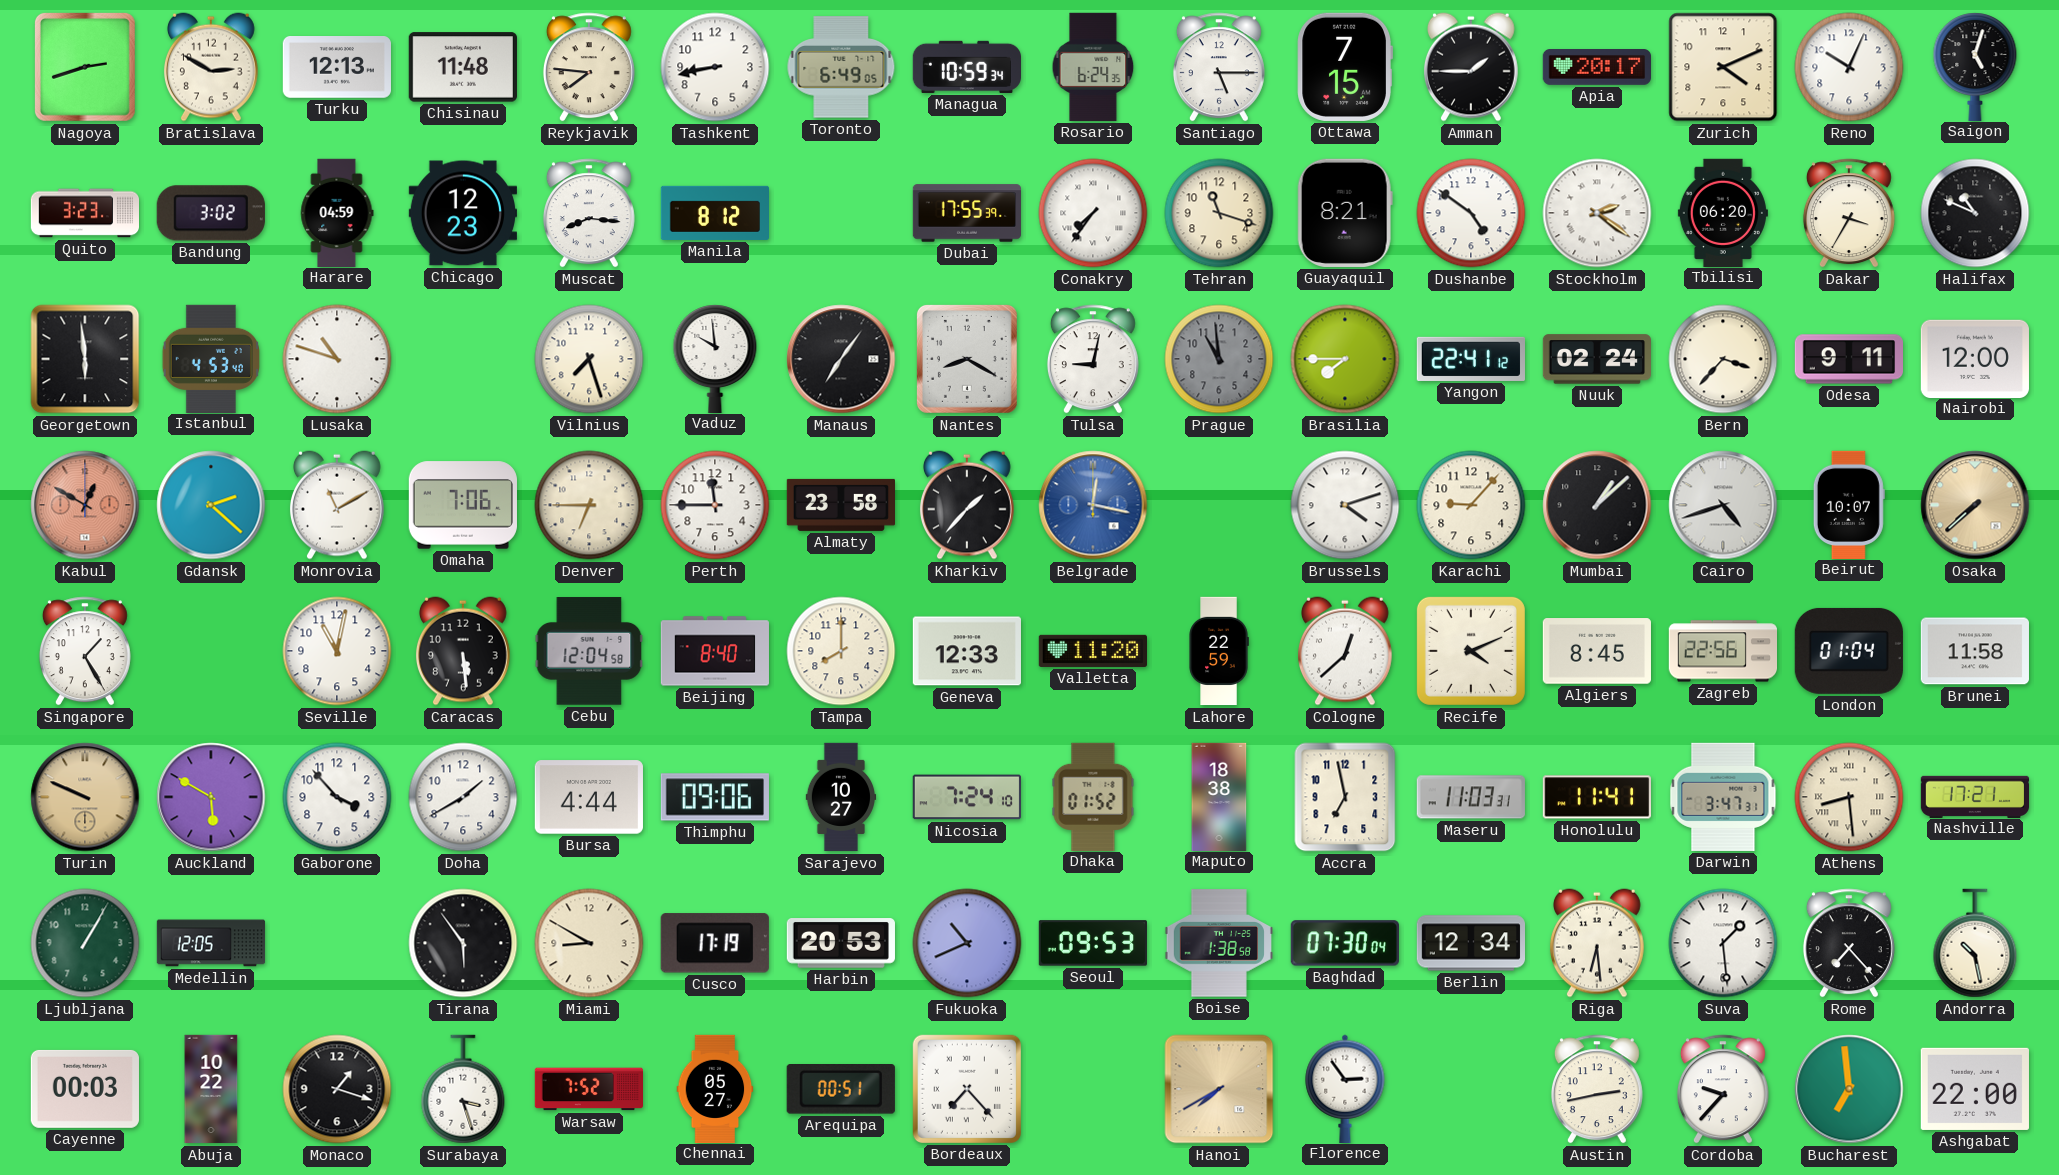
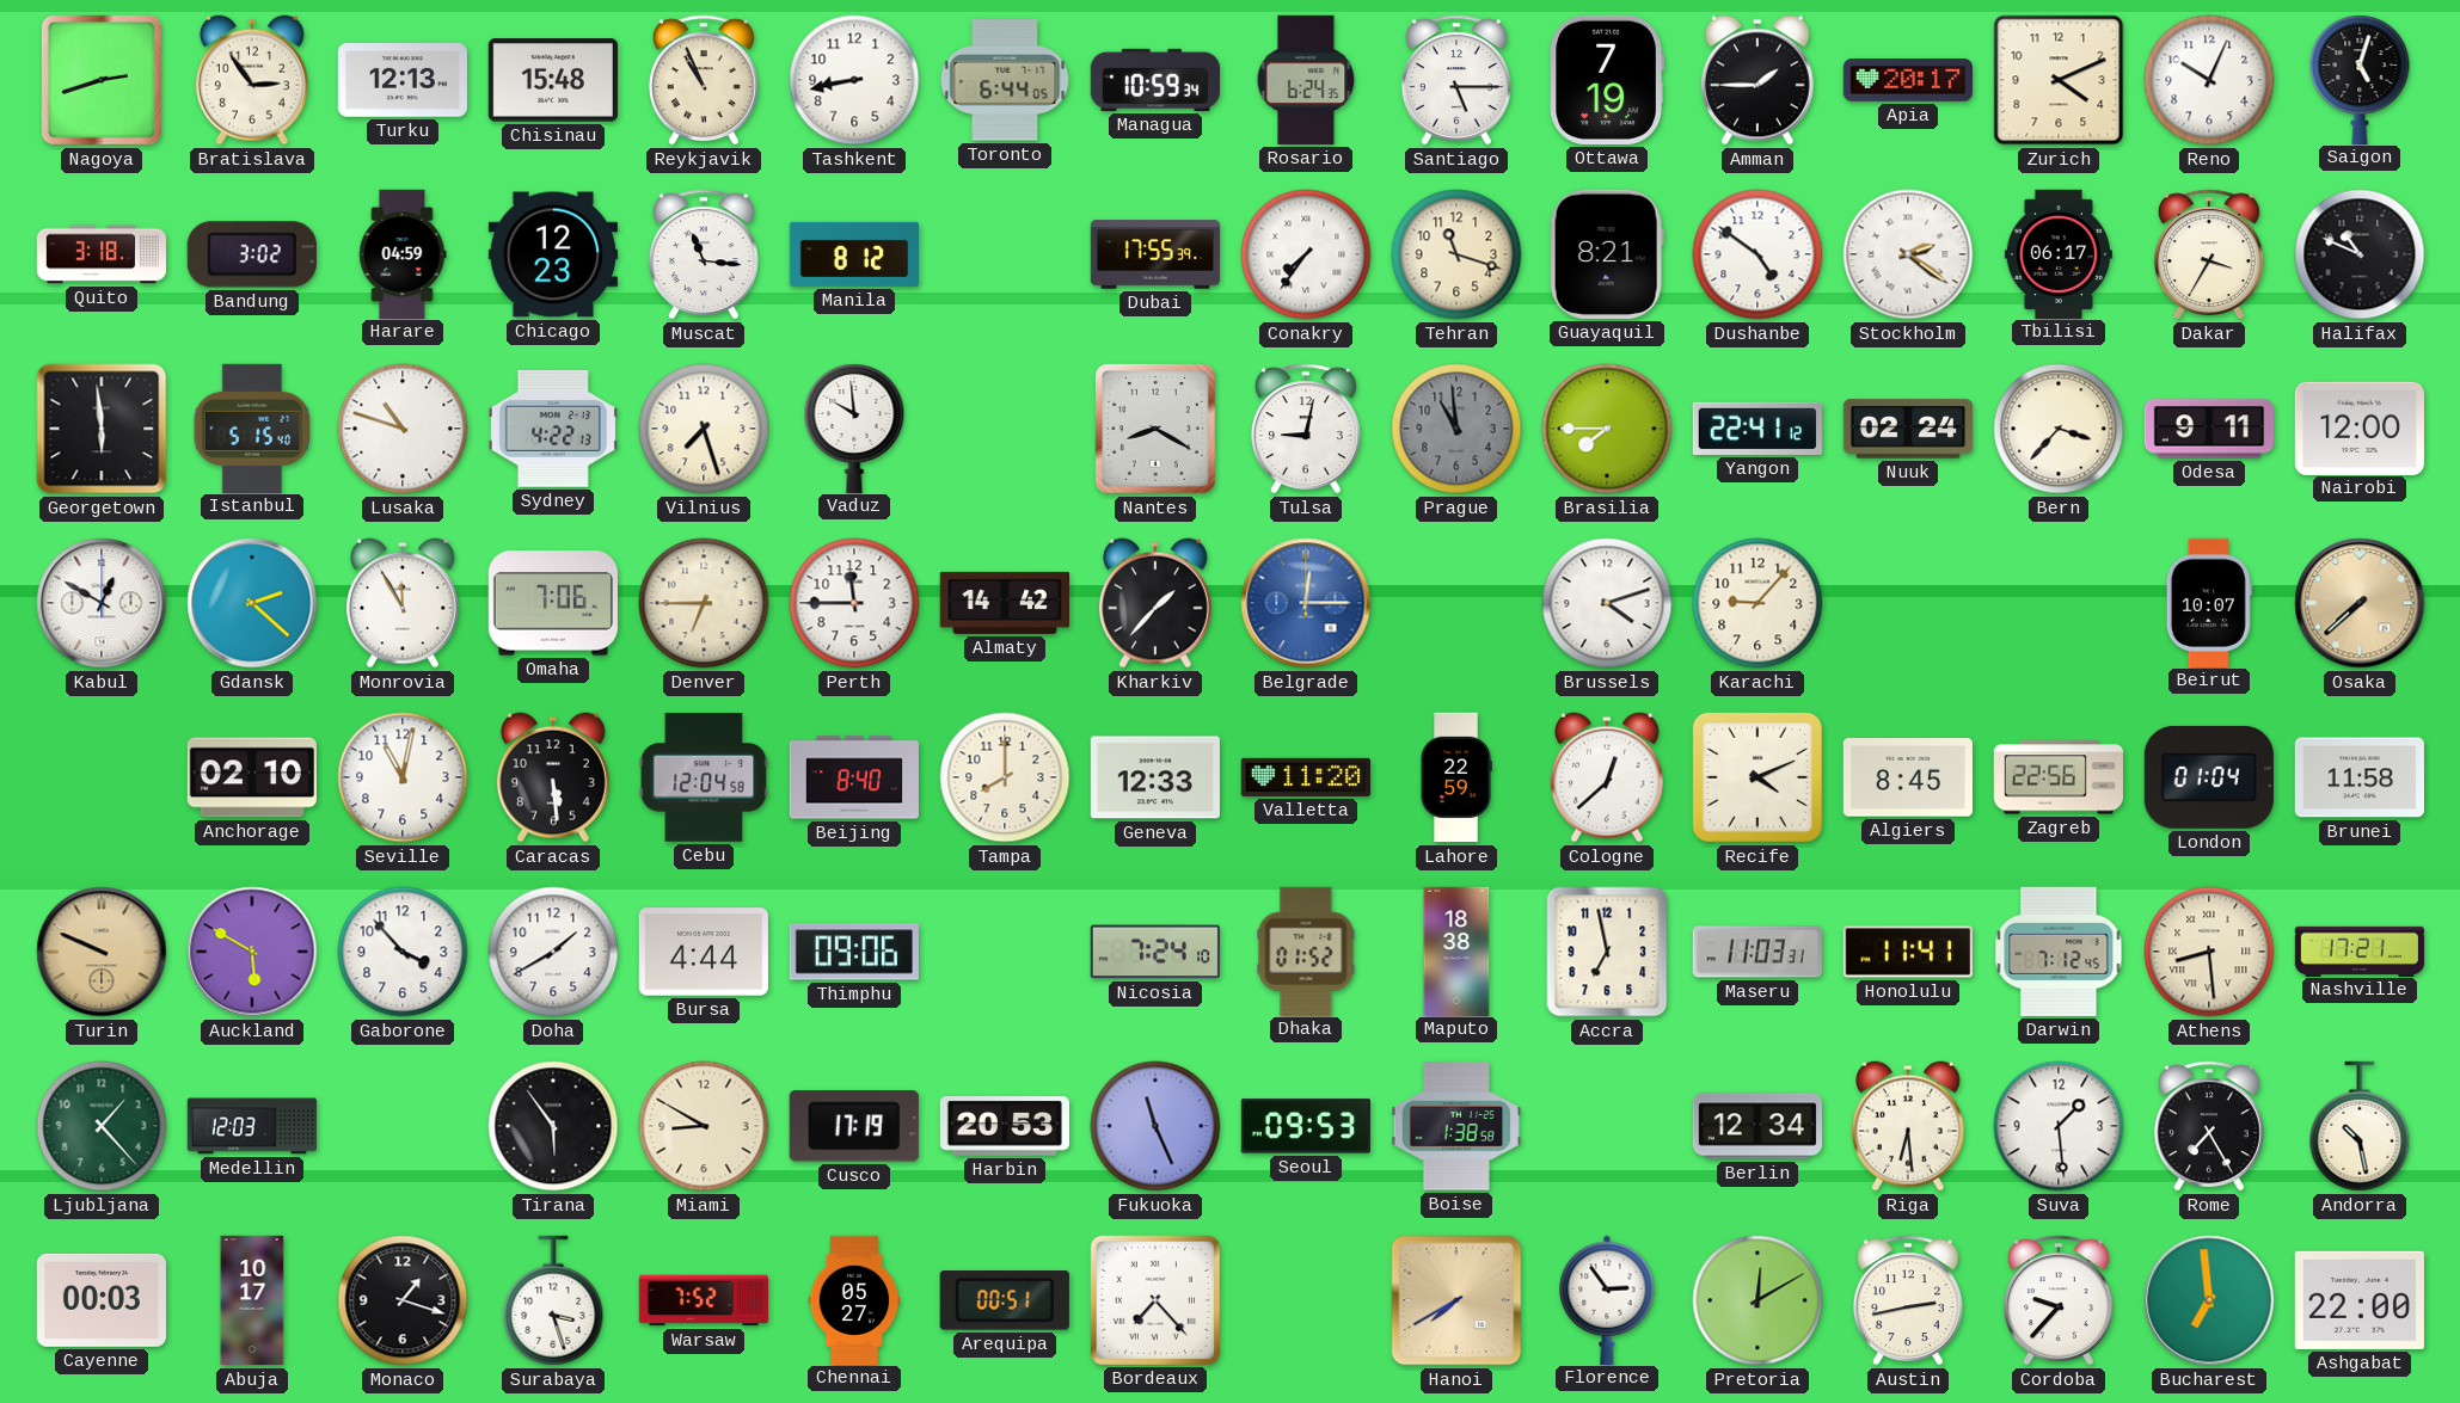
Bratislava: 2:50 -> 2:54
Chisinau: 11:48 -> 15:48
Reykjavik: 7:46 -> 10:56
Toronto: 6:49 -> 6:44
Ottawa: 7:15 -> 7:19
Quito: 3:23 -> 3:18
Muscat: 8:16 -> 11:16
Tbilisi: 06:20 -> 06:17
Istanbul: 4:53 -> 5:15
Sydney: none -> 4:22
Manaus: 7:06 -> none
Kabul dial: salmon -> white
Monrovia: 11:10 -> 11:55
Almaty: 23:58 -> 14:42
Belgrade: 12:17 -> 12:15
Mumbai: 1:08 -> none
Cairo: 4:42 -> none
Singapore: 1:25 -> none
Anchorage: none -> 02:10
Sarajevo: 10:27 -> none
Darwin: 3:47 -> 7:12
Ljubljana: 1:05 -> 1:23
Medellin: 12:05 -> 12:03
Fukuoka: 10:41 -> 11:26
Baghdad: 07:30 -> none
Rome: 7:23 -> 7:25
Abuja: 10:22 -> 10:17
Pretoria: none -> 12:10
